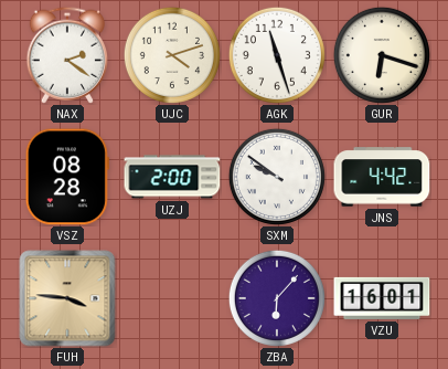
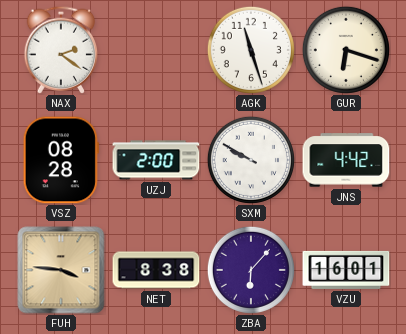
UJC: 4:12 -> none
SXM: 9:51 -> 9:50
NET: none -> 8:38
